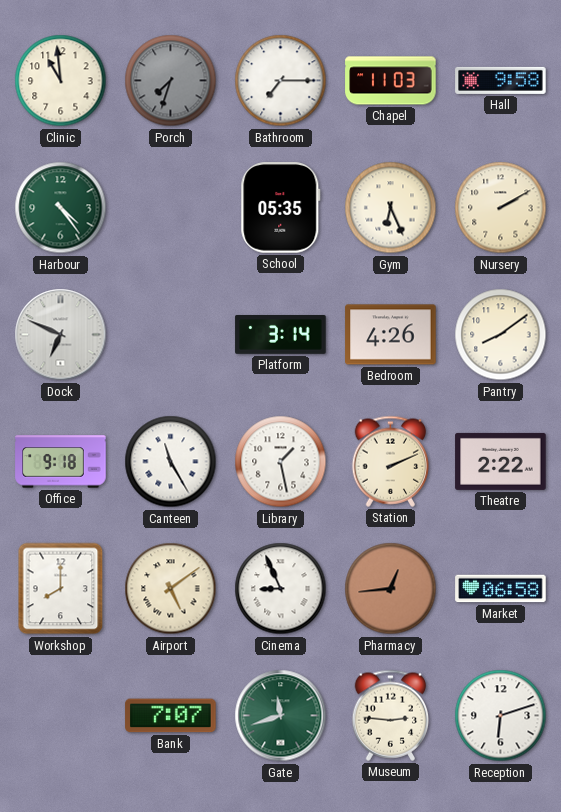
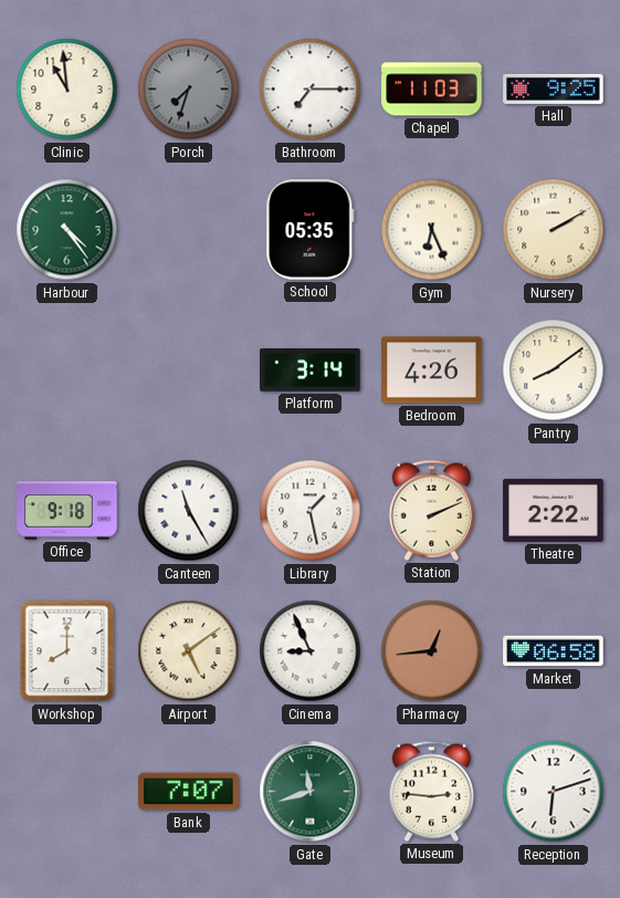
Hall: 9:58 -> 9:25
Dock: 6:49 -> none
